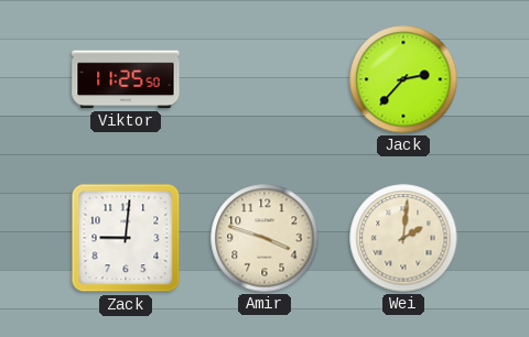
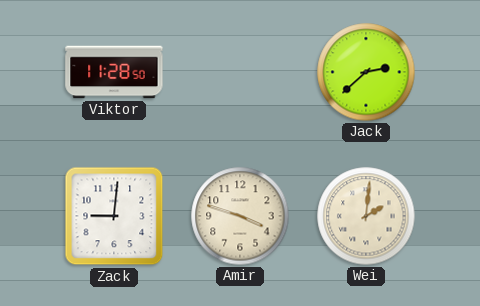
Viktor: 11:25 -> 11:28
Jack: 2:37 -> 2:38
